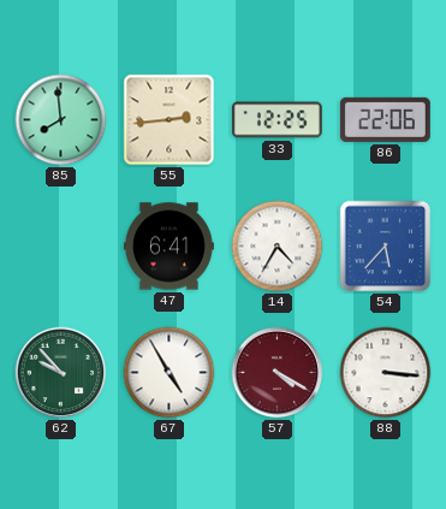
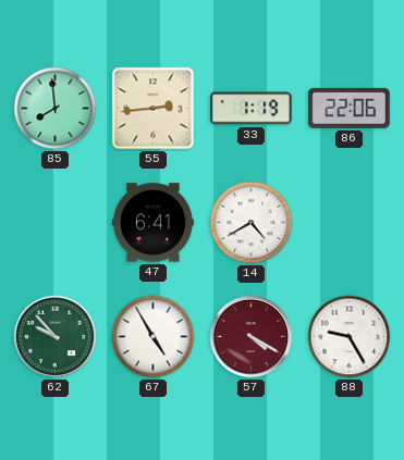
33: 12:25 -> 1:19
14: 4:35 -> 4:40
54: 5:37 -> none
88: 3:16 -> 9:25
